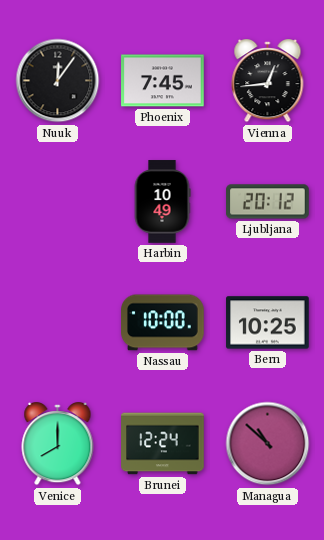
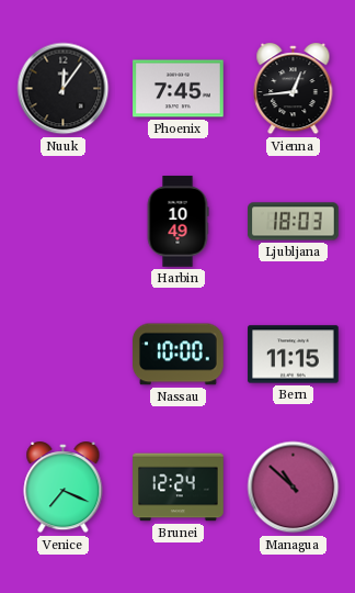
Ljubljana: 20:12 -> 18:03
Bern: 10:25 -> 11:15
Venice: 8:00 -> 7:19
